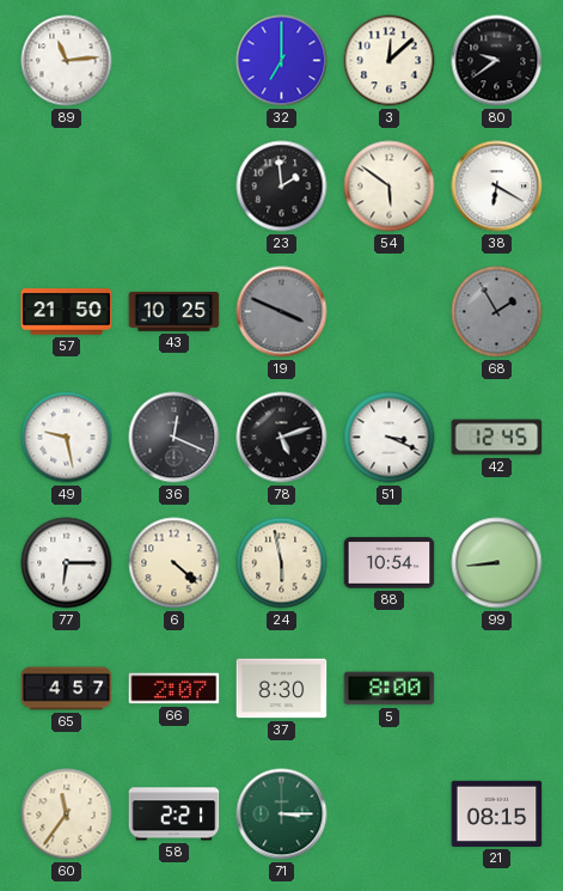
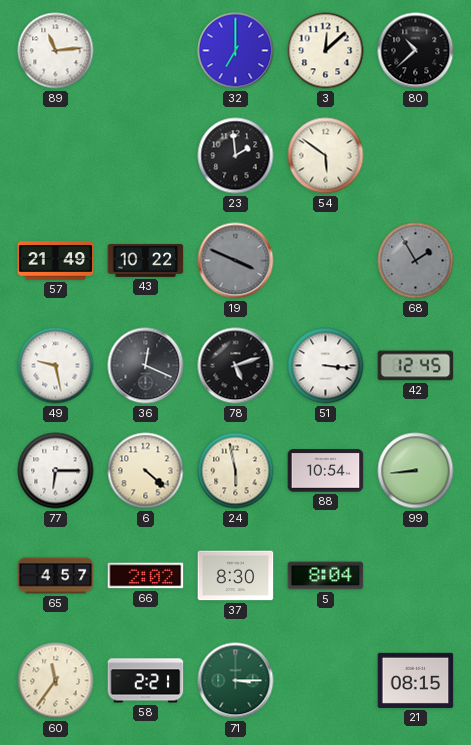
80: 9:39 -> 10:38
38: 6:20 -> none
57: 21:50 -> 21:49
43: 10:25 -> 10:22
51: 3:19 -> 3:16
66: 2:07 -> 2:02
5: 8:00 -> 8:04
